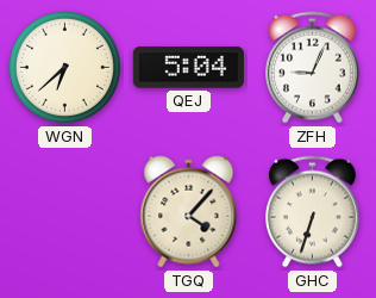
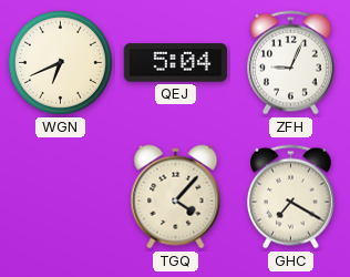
WGN: 6:38 -> 6:41
GHC: 6:33 -> 7:20
